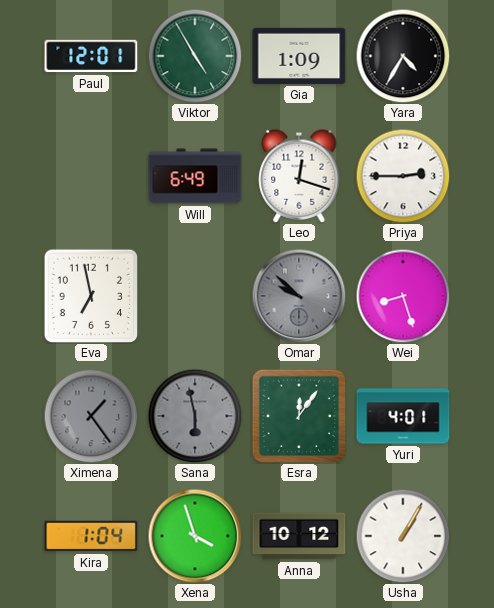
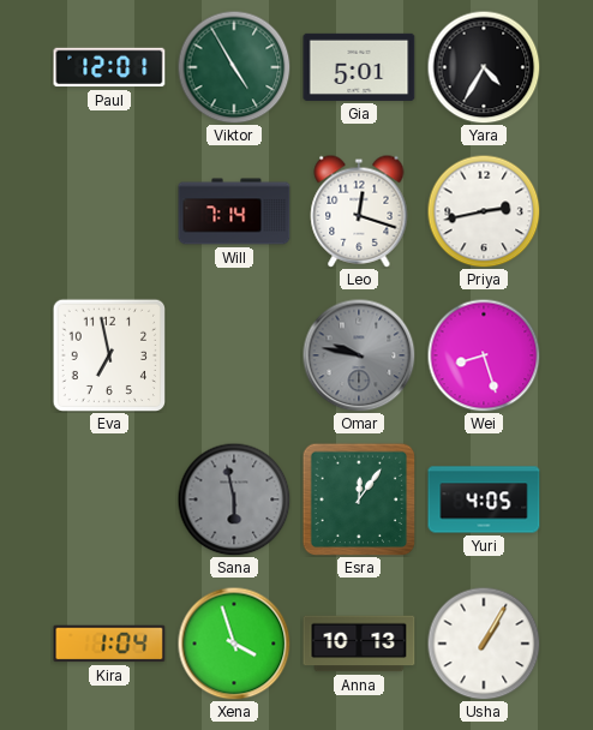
Gia: 1:09 -> 5:01
Will: 6:49 -> 7:14
Priya: 2:45 -> 2:43
Omar: 9:52 -> 9:47
Ximena: 1:24 -> none
Yuri: 4:01 -> 4:05
Anna: 10:12 -> 10:13
